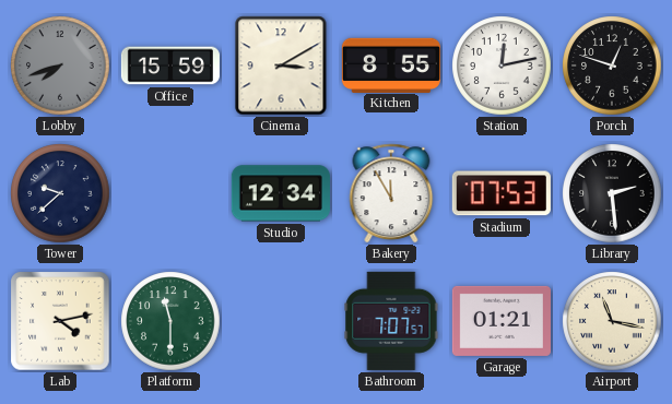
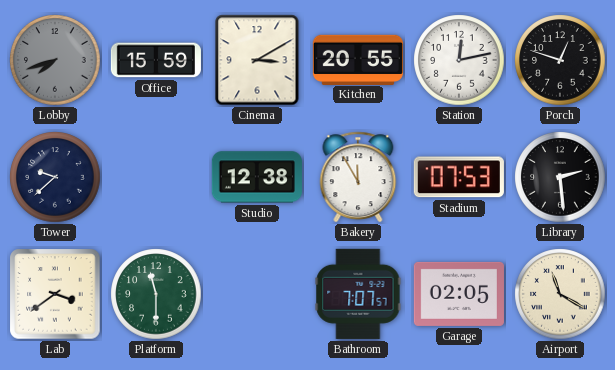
Kitchen: 8:55 -> 20:55
Studio: 12:34 -> 12:38
Lab: 4:13 -> 3:39
Garage: 01:21 -> 02:05
Airport: 11:17 -> 11:20
